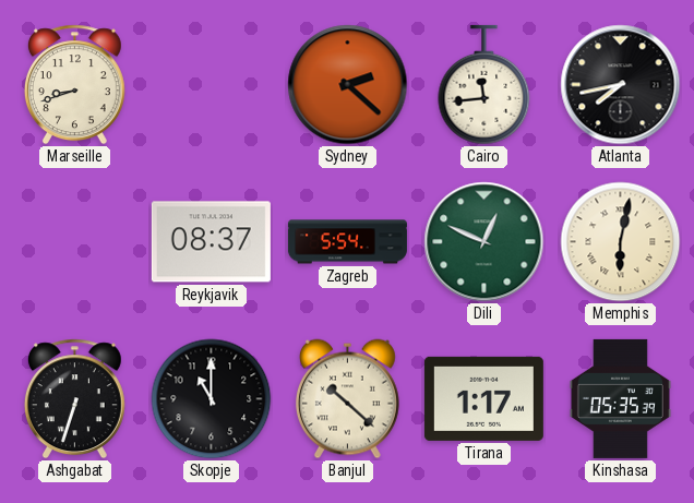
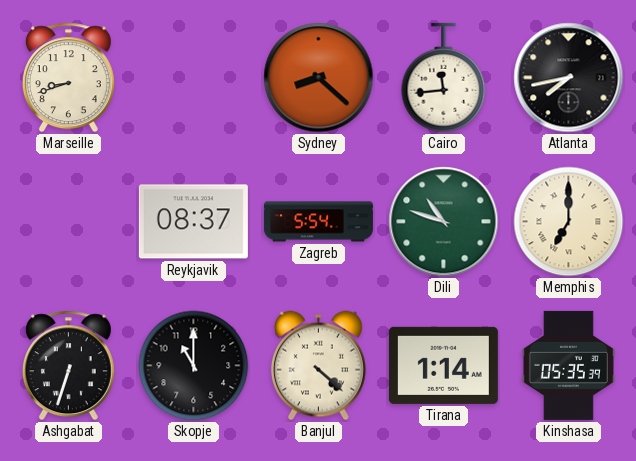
Sydney: 2:22 -> 8:22
Dili: 12:49 -> 10:48
Memphis: 6:02 -> 7:00
Banjul: 10:22 -> 4:22
Tirana: 1:17 -> 1:14
